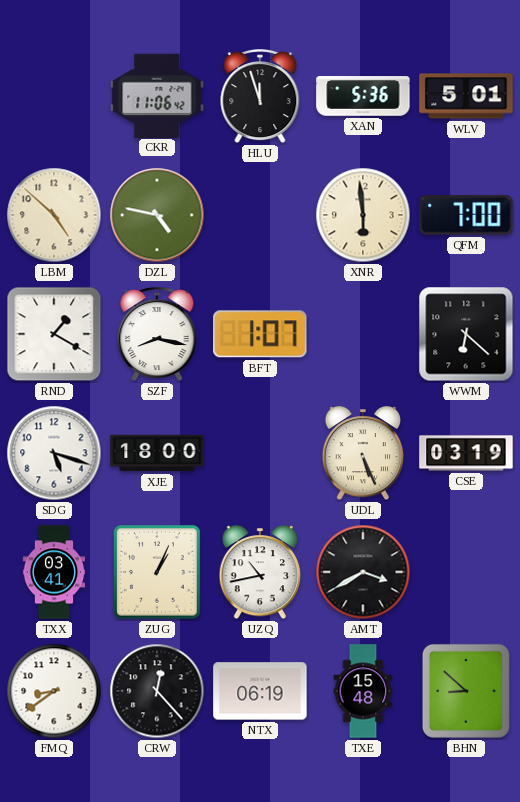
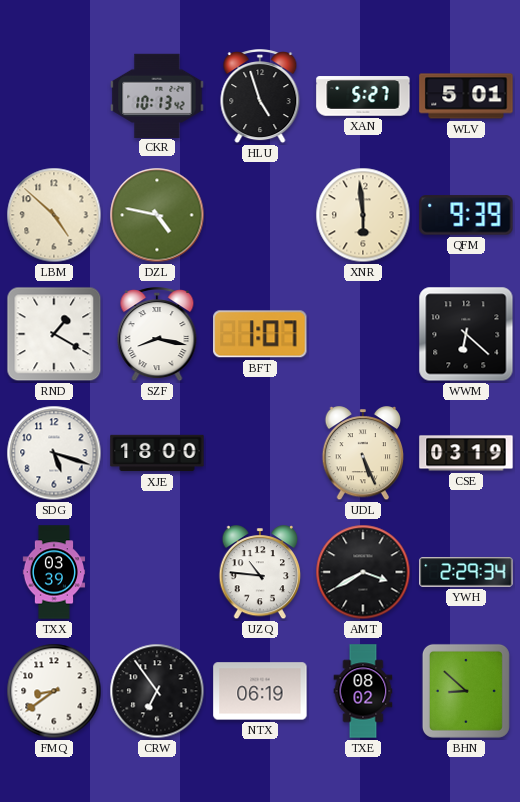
CKR: 11:06 -> 10:13
HLU: 11:57 -> 4:57
XAN: 5:36 -> 5:27
QFM: 7:00 -> 9:39
TXX: 03:41 -> 03:39
ZUG: 1:04 -> none
UZQ: 10:43 -> 10:46
YWH: none -> 2:29
CRW: 12:23 -> 6:54
TXE: 15:48 -> 08:02
